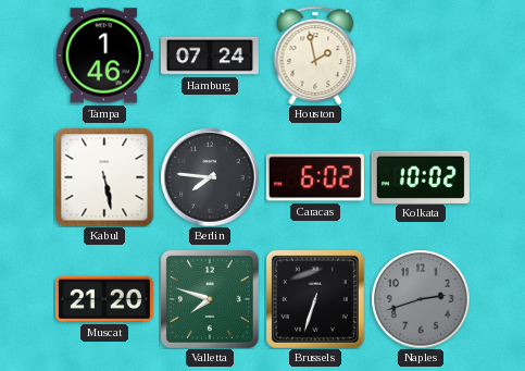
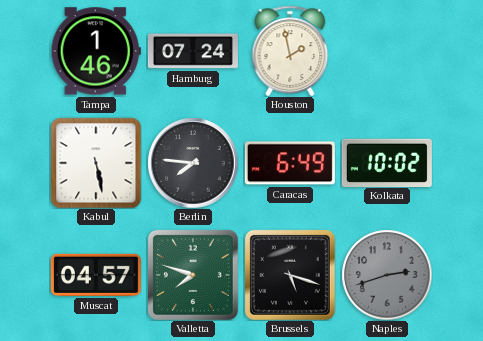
Caracas: 6:02 -> 6:49
Muscat: 21:20 -> 04:57
Brussels: 6:33 -> 5:18
